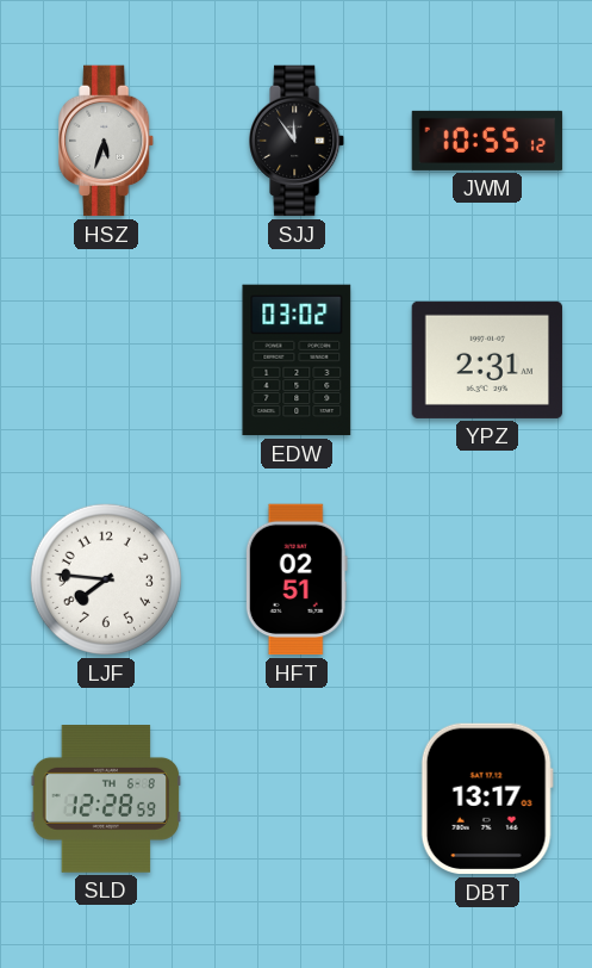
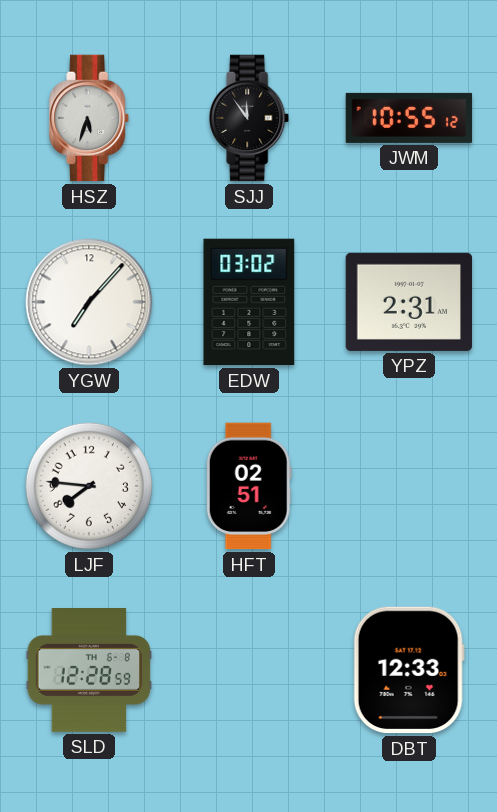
YGW: none -> 7:07
DBT: 13:17 -> 12:33
